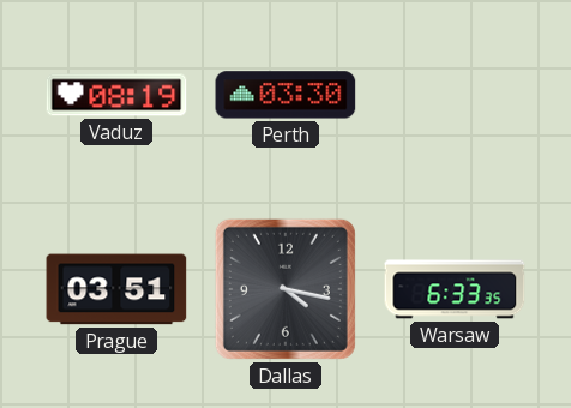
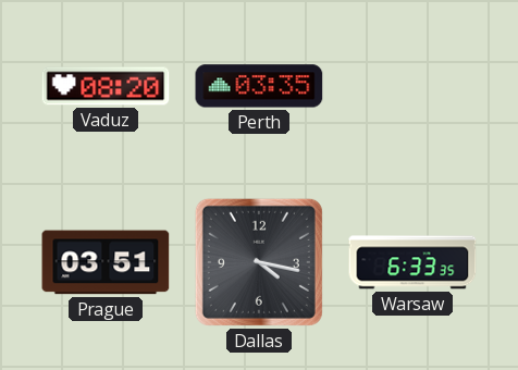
Vaduz: 08:19 -> 08:20
Perth: 03:30 -> 03:35
